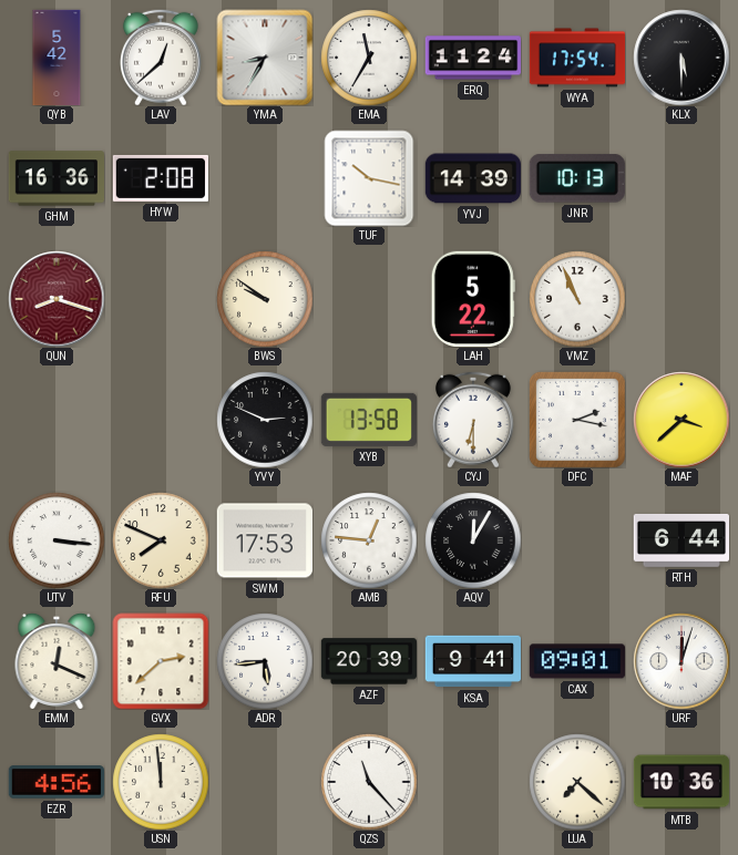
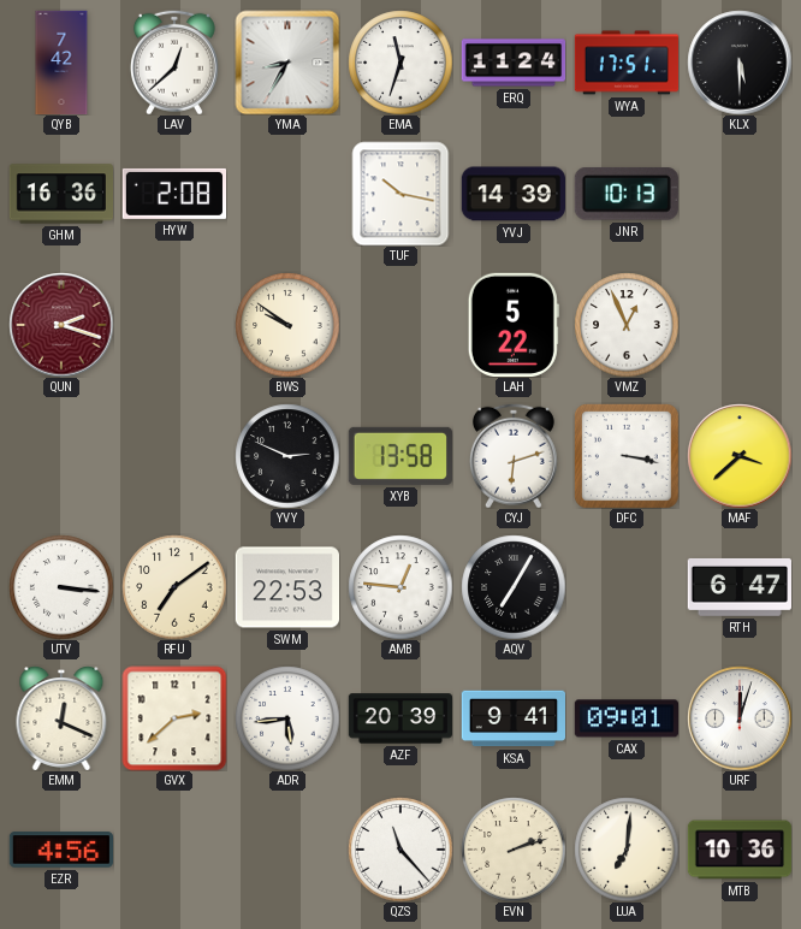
QYB: 5:42 -> 7:42
EMA: 11:35 -> 11:33
WYA: 17:54 -> 17:51
QUN: 8:18 -> 2:18
VMZ: 10:56 -> 12:56
CYJ: 6:30 -> 6:12
DFC: 2:17 -> 3:17
RFU: 7:49 -> 7:09
SWM: 17:53 -> 22:53
AQV: 12:05 -> 7:05
RTH: 6:44 -> 6:47
USN: 11:59 -> none
EVN: none -> 2:12
LUA: 7:22 -> 7:01
